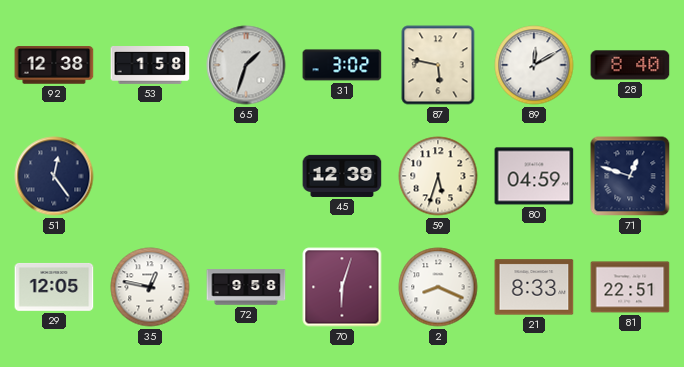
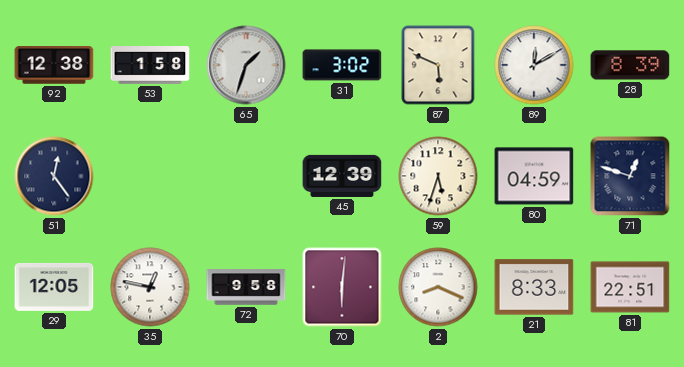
87: 5:47 -> 5:49
28: 8:40 -> 8:39
70: 6:03 -> 6:01
